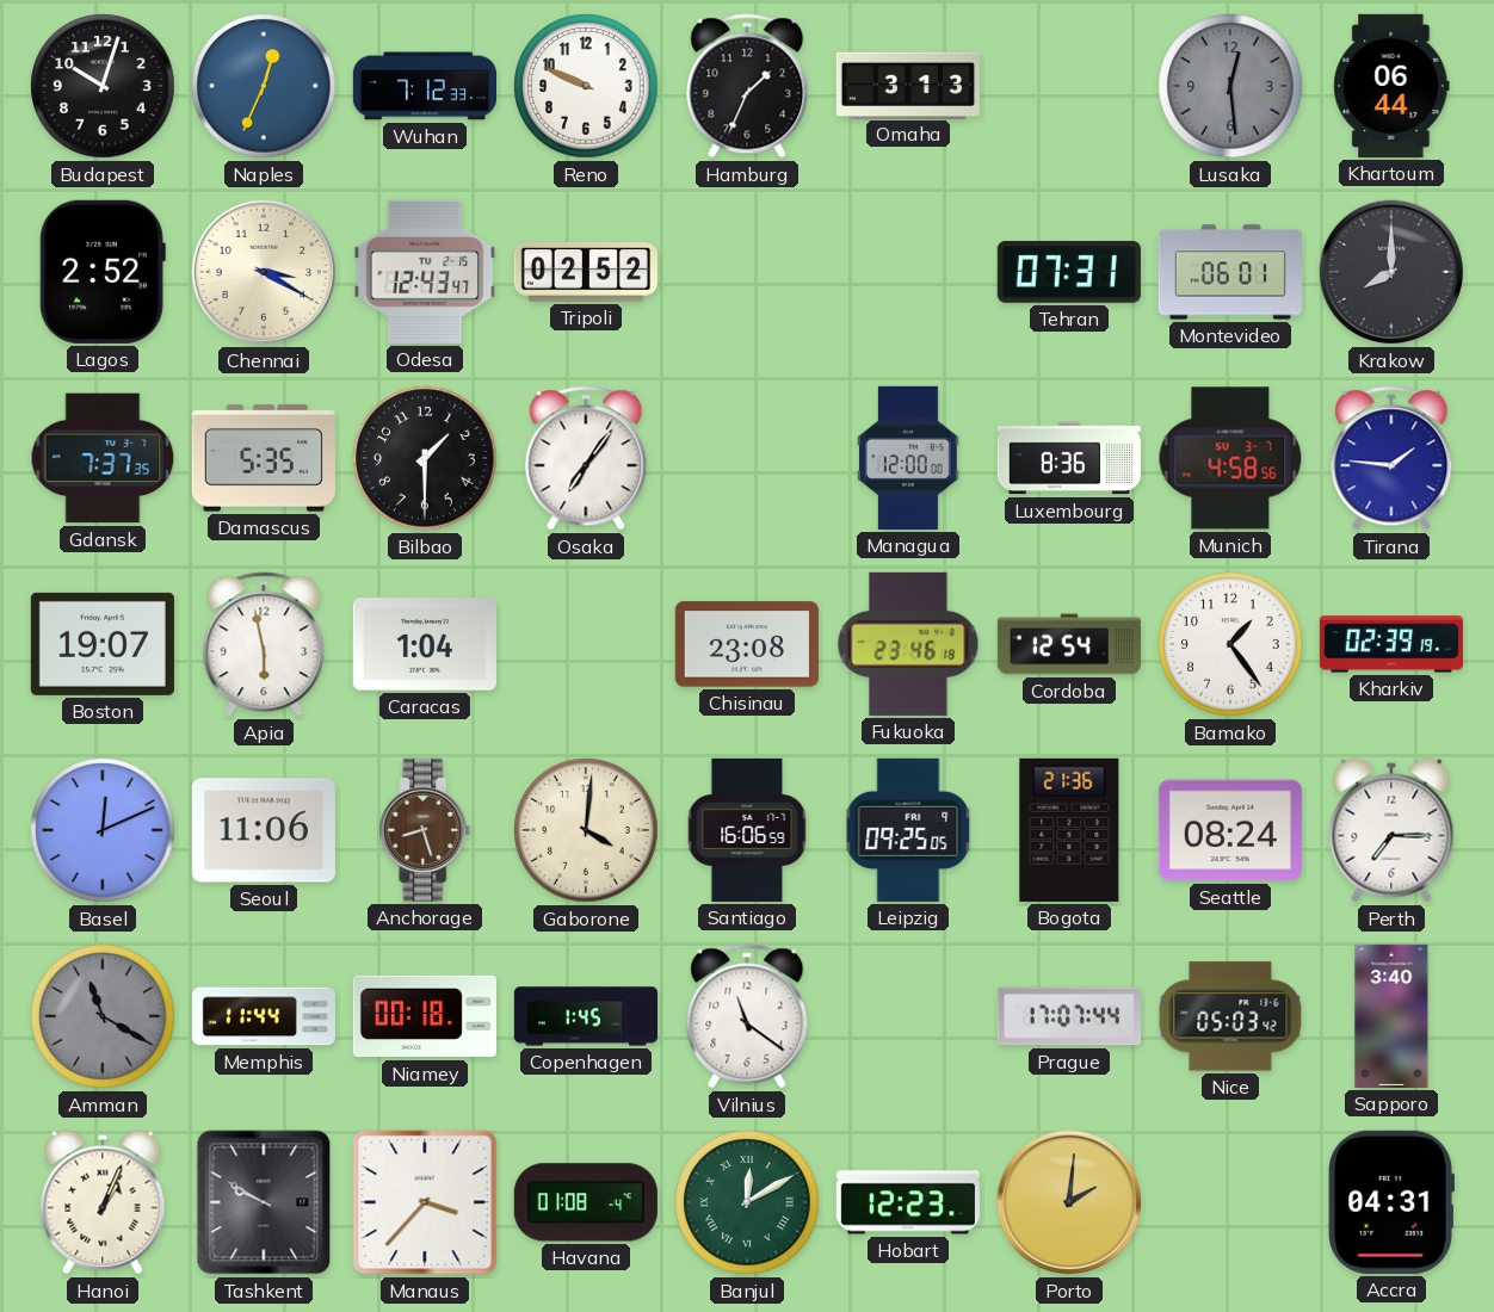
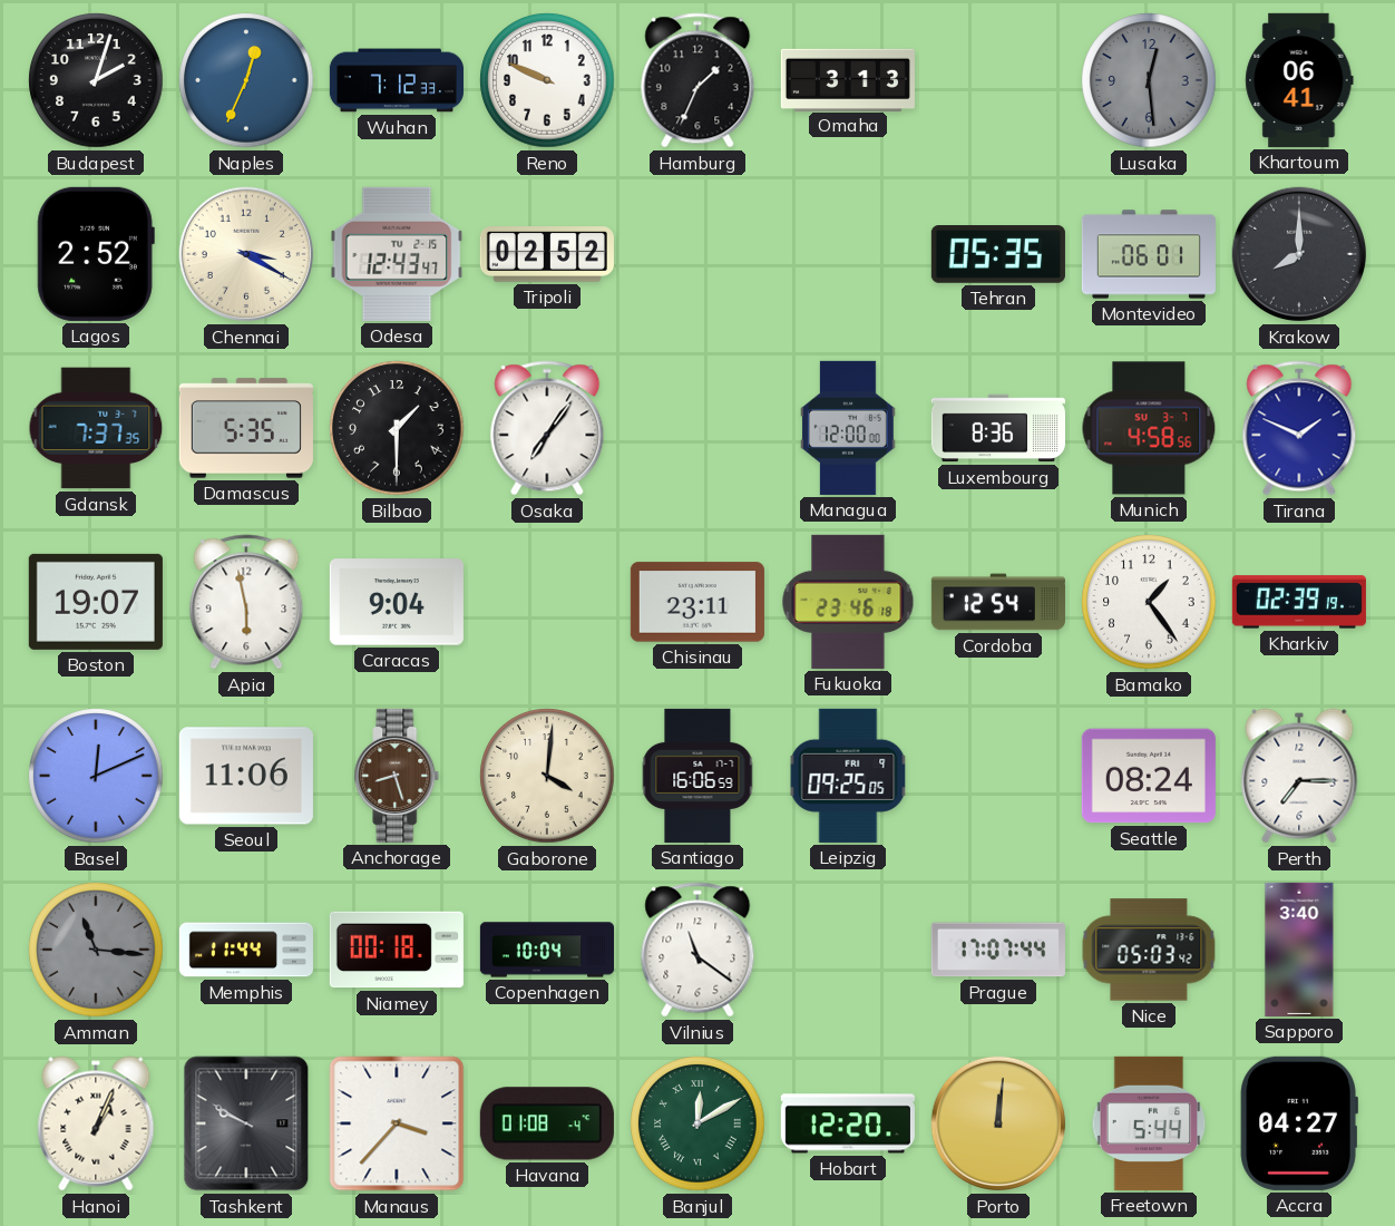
Budapest: 10:03 -> 2:03
Khartoum: 06:44 -> 06:41
Tehran: 07:31 -> 05:35
Tirana: 1:46 -> 1:49
Caracas: 1:04 -> 9:04
Chisinau: 23:08 -> 23:11
Bogota: 21:36 -> none
Amman: 11:20 -> 11:16
Copenhagen: 1:45 -> 10:04
Hobart: 12:23 -> 12:20
Porto: 2:01 -> 12:01
Freetown: none -> 5:44
Accra: 04:31 -> 04:27
